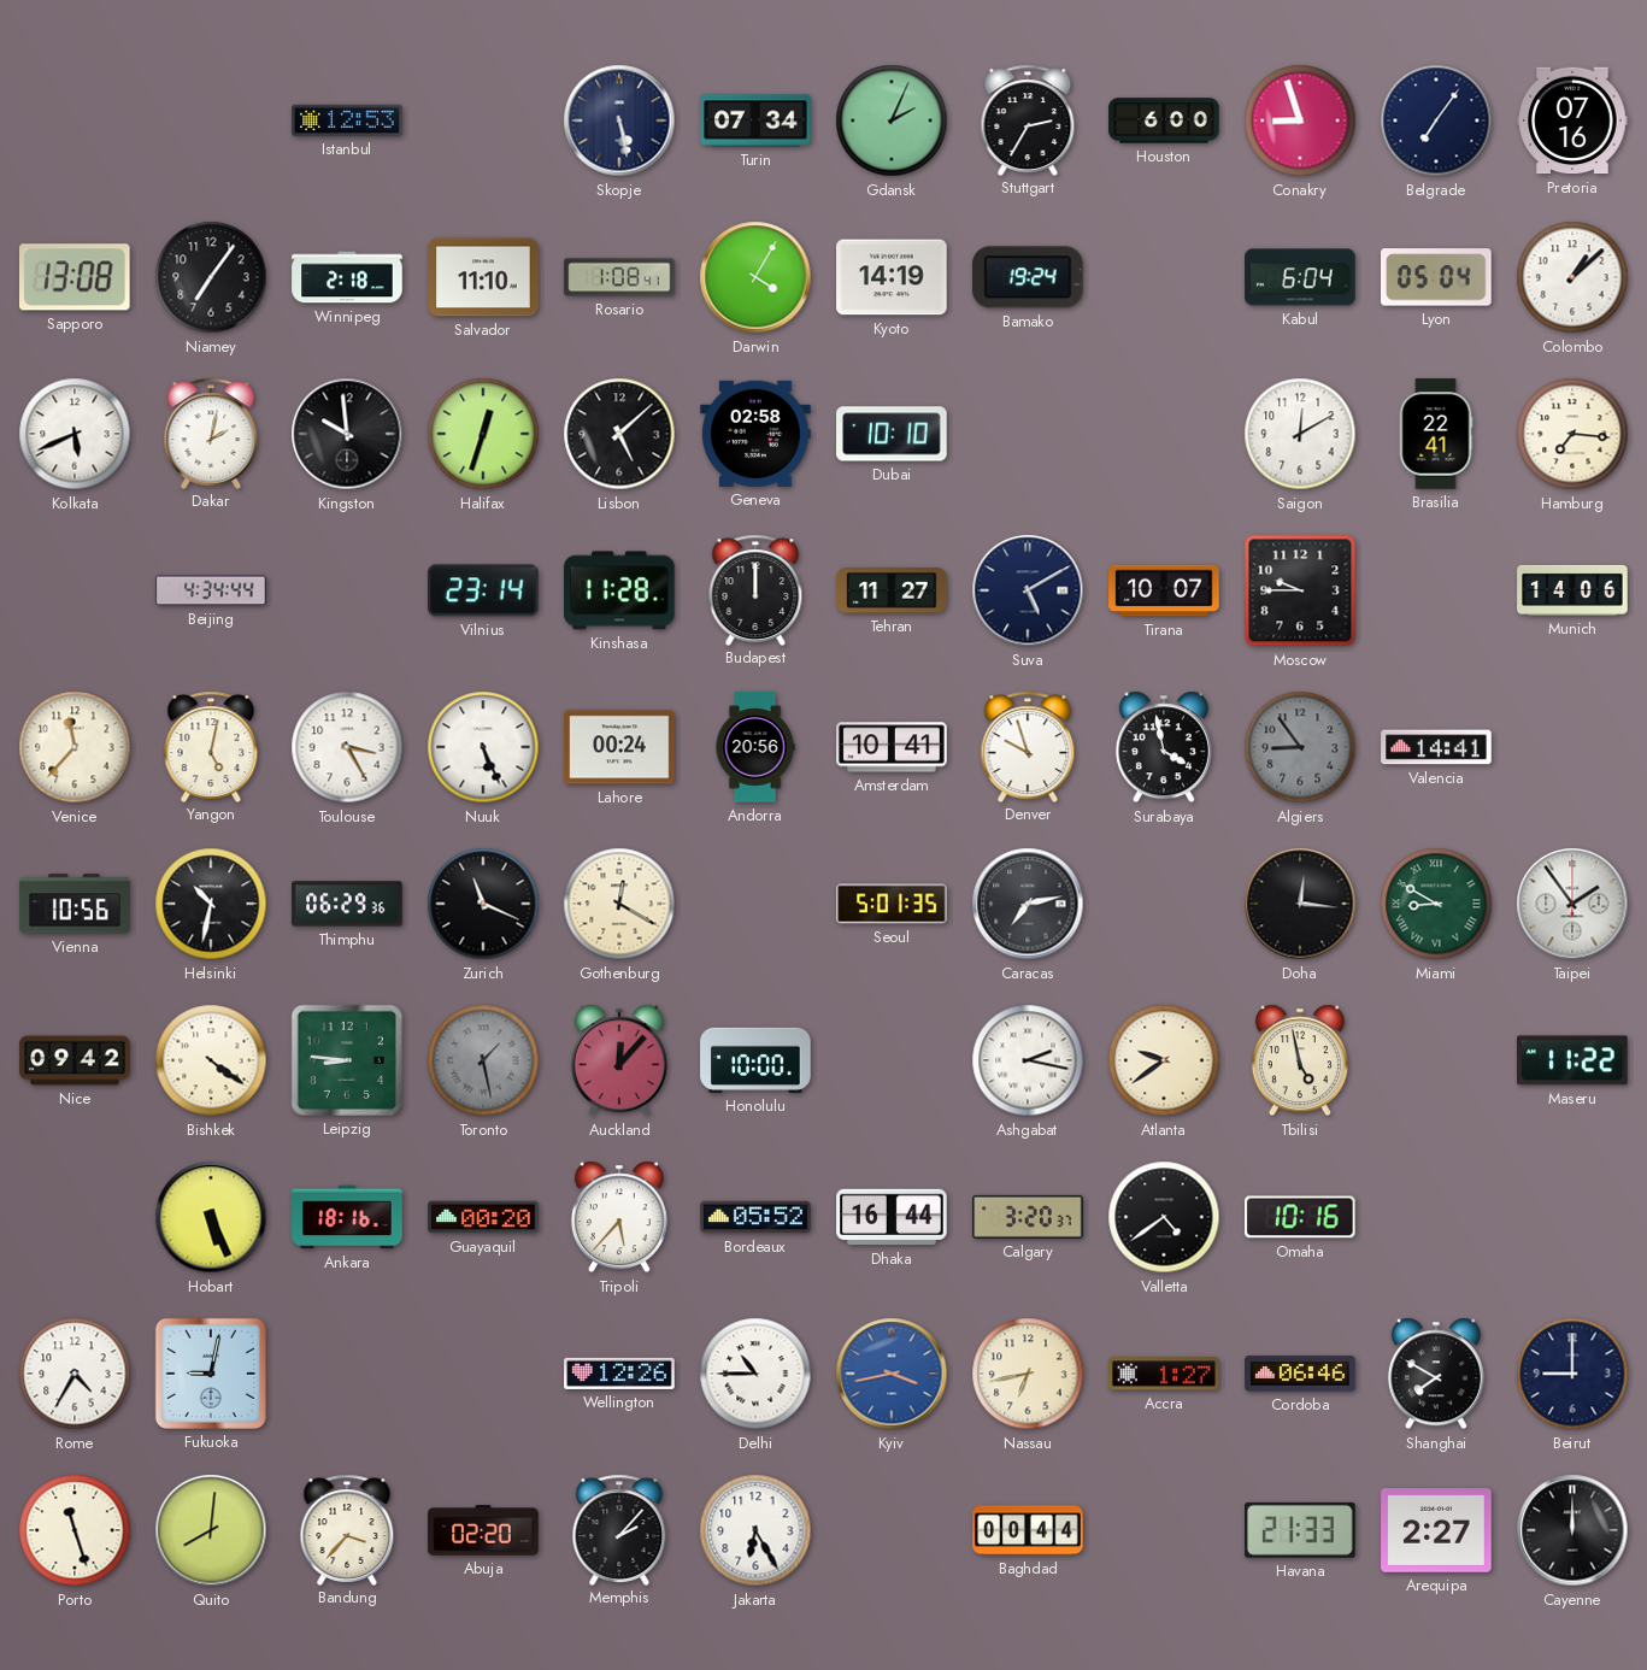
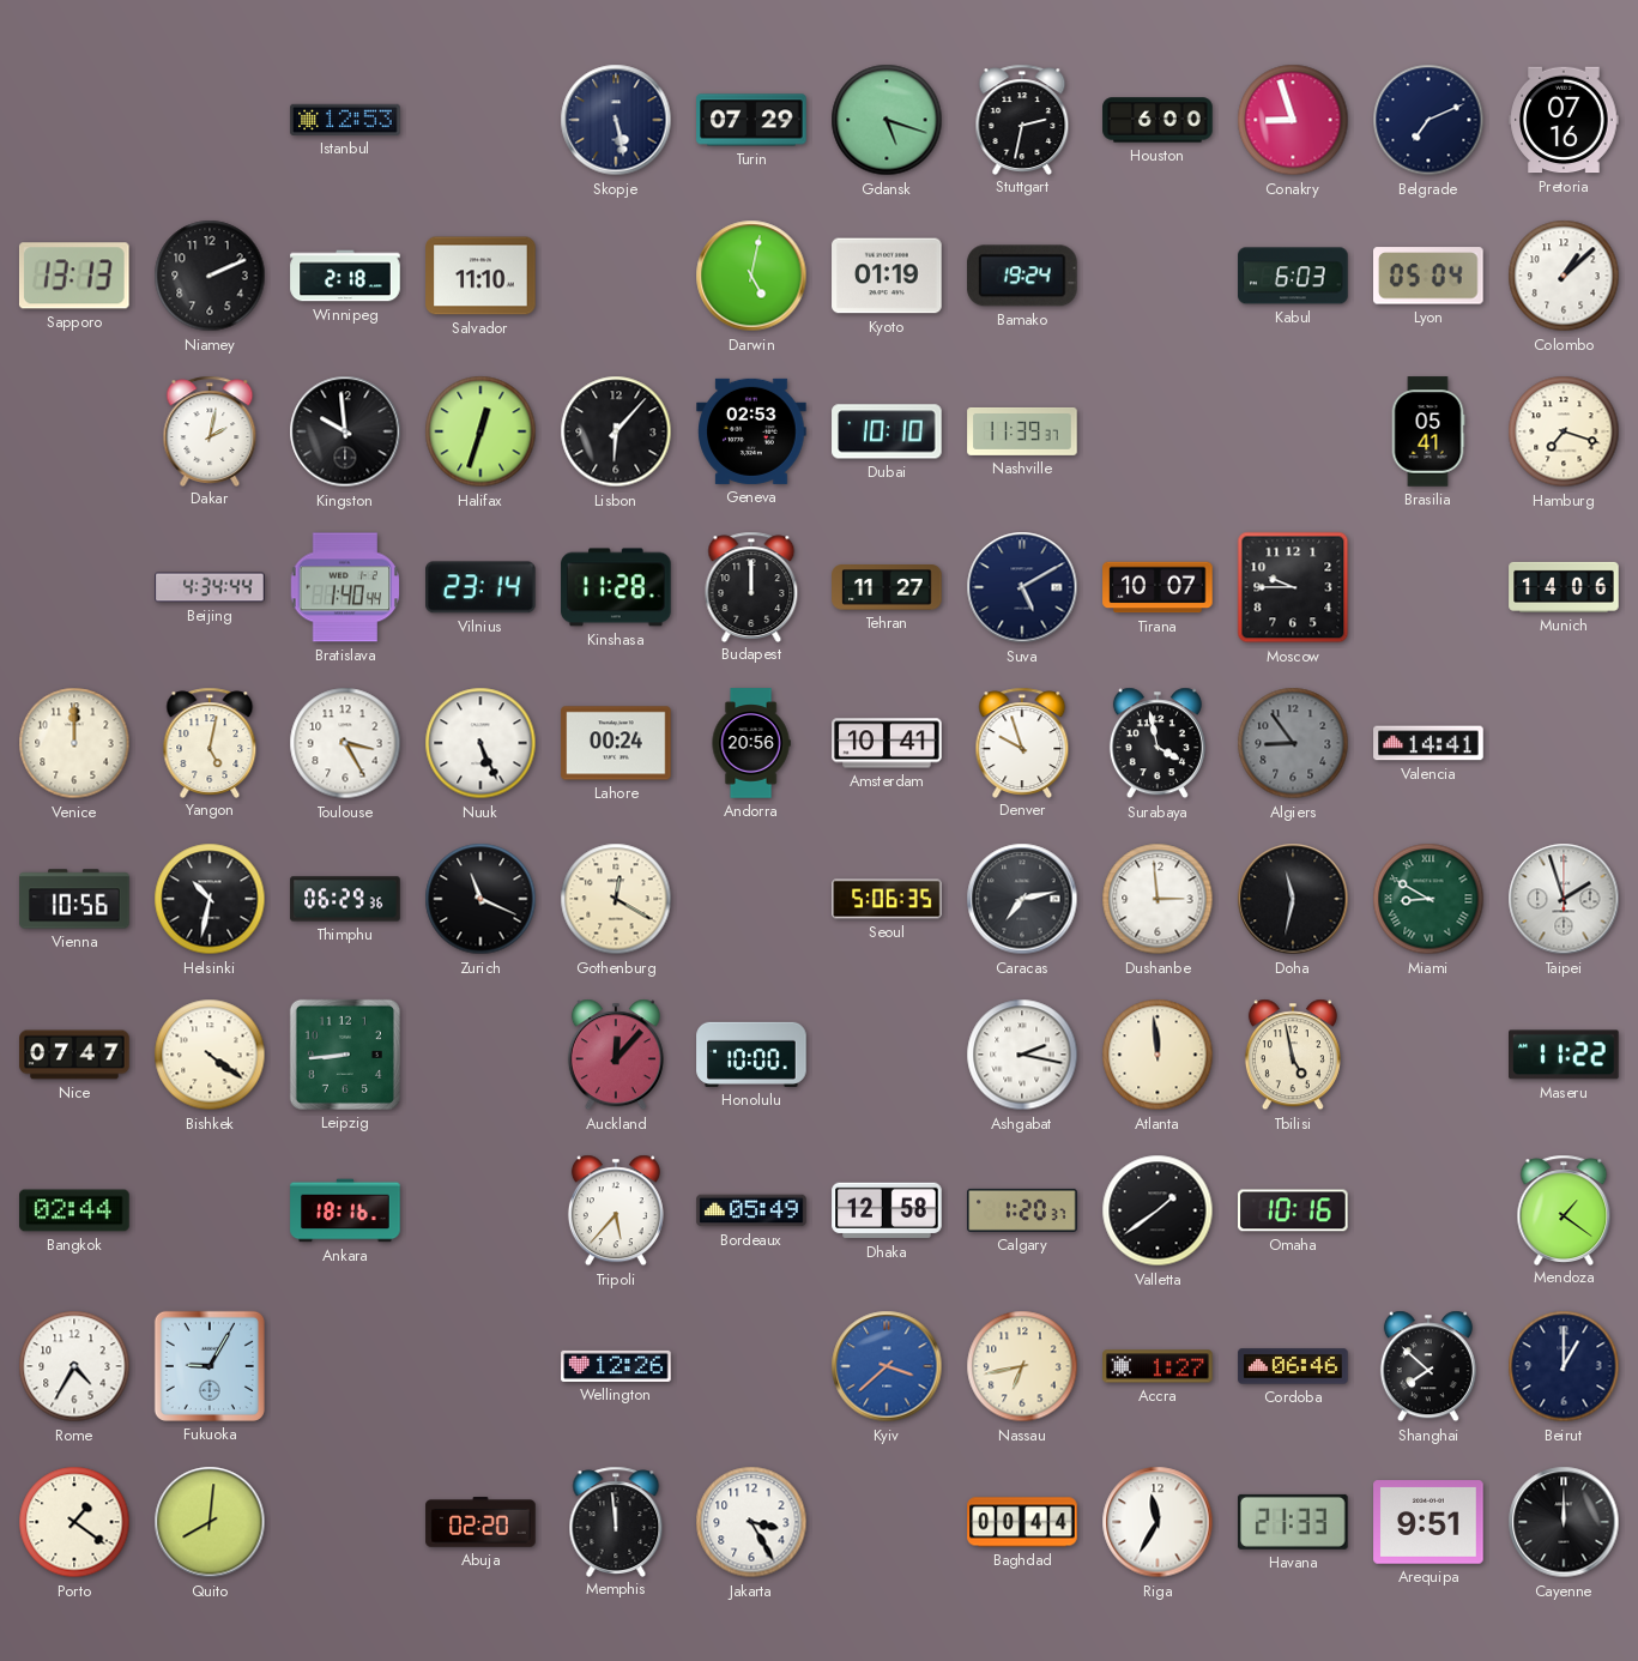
Turin: 07:34 -> 07:29
Gdansk: 2:04 -> 5:18
Stuttgart: 2:35 -> 2:32
Belgrade: 7:06 -> 7:11
Sapporo: 13:08 -> 13:13
Niamey: 7:06 -> 2:11
Rosario: 1:08 -> none
Darwin: 4:05 -> 5:02
Kyoto: 14:19 -> 01:19
Kabul: 6:04 -> 6:03
Kolkata: 5:41 -> none
Lisbon: 5:08 -> 6:07
Geneva: 02:58 -> 02:53
Nashville: none -> 11:39
Saigon: 12:10 -> none
Brasilia: 22:41 -> 05:41
Hamburg: 7:16 -> 7:18
Bratislava: none -> 1:40
Venice: 11:37 -> 12:00
Seoul: 5:01 -> 5:06
Dushanbe: none -> 2:59
Doha: 12:16 -> 11:32
Taipei: 1:54 -> 1:57
Nice: 09:42 -> 07:47
Leipzig: 8:46 -> 8:44
Toronto: 1:28 -> none
Atlanta: 9:39 -> 11:59
Bangkok: none -> 02:44
Hobart: 5:26 -> none
Guayaquil: 00:20 -> none
Bordeaux: 05:52 -> 05:49
Dhaka: 16:44 -> 12:58
Calgary: 3:20 -> 1:20
Valletta: 4:39 -> 1:39
Mendoza: none -> 1:21
Fukuoka: 9:02 -> 9:05
Delhi: 10:45 -> none
Kyiv: 3:43 -> 3:38
Shanghai: 7:50 -> 7:52
Beirut: 9:00 -> 1:00
Porto: 11:27 -> 1:21
Bandung: 3:37 -> none
Memphis: 2:07 -> 11:59
Jakarta: 6:25 -> 3:25
Riga: none -> 11:35
Arequipa: 2:27 -> 9:51
